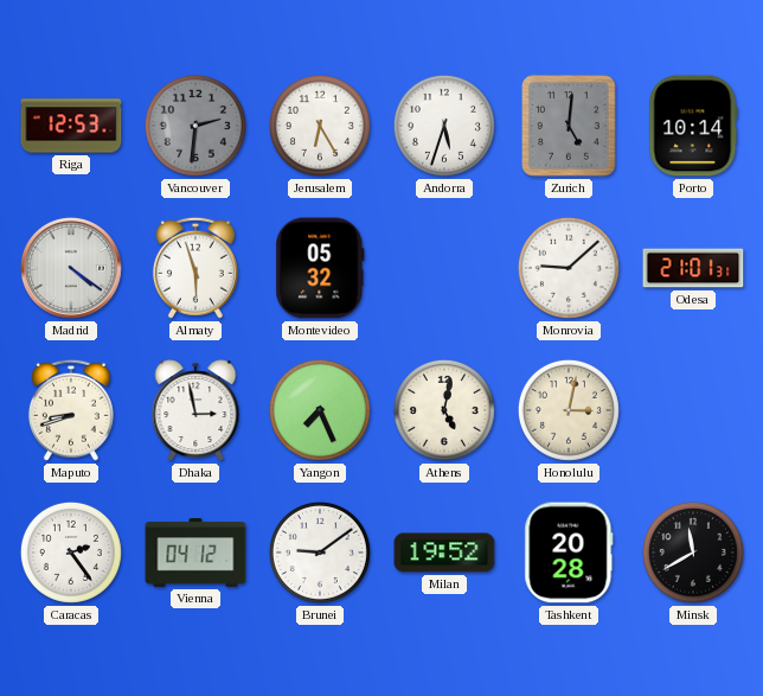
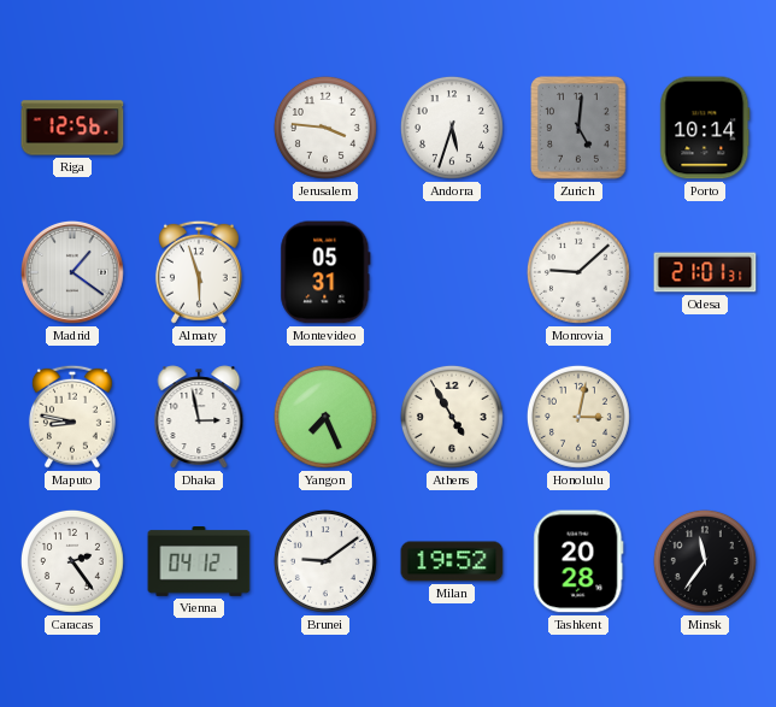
Riga: 12:53 -> 12:56
Vancouver: 2:31 -> none
Jerusalem: 6:25 -> 3:46
Madrid: 4:21 -> 1:21
Montevideo: 05:32 -> 05:31
Maputo: 8:42 -> 8:47
Athens: 5:02 -> 4:55
Minsk: 11:40 -> 11:36
